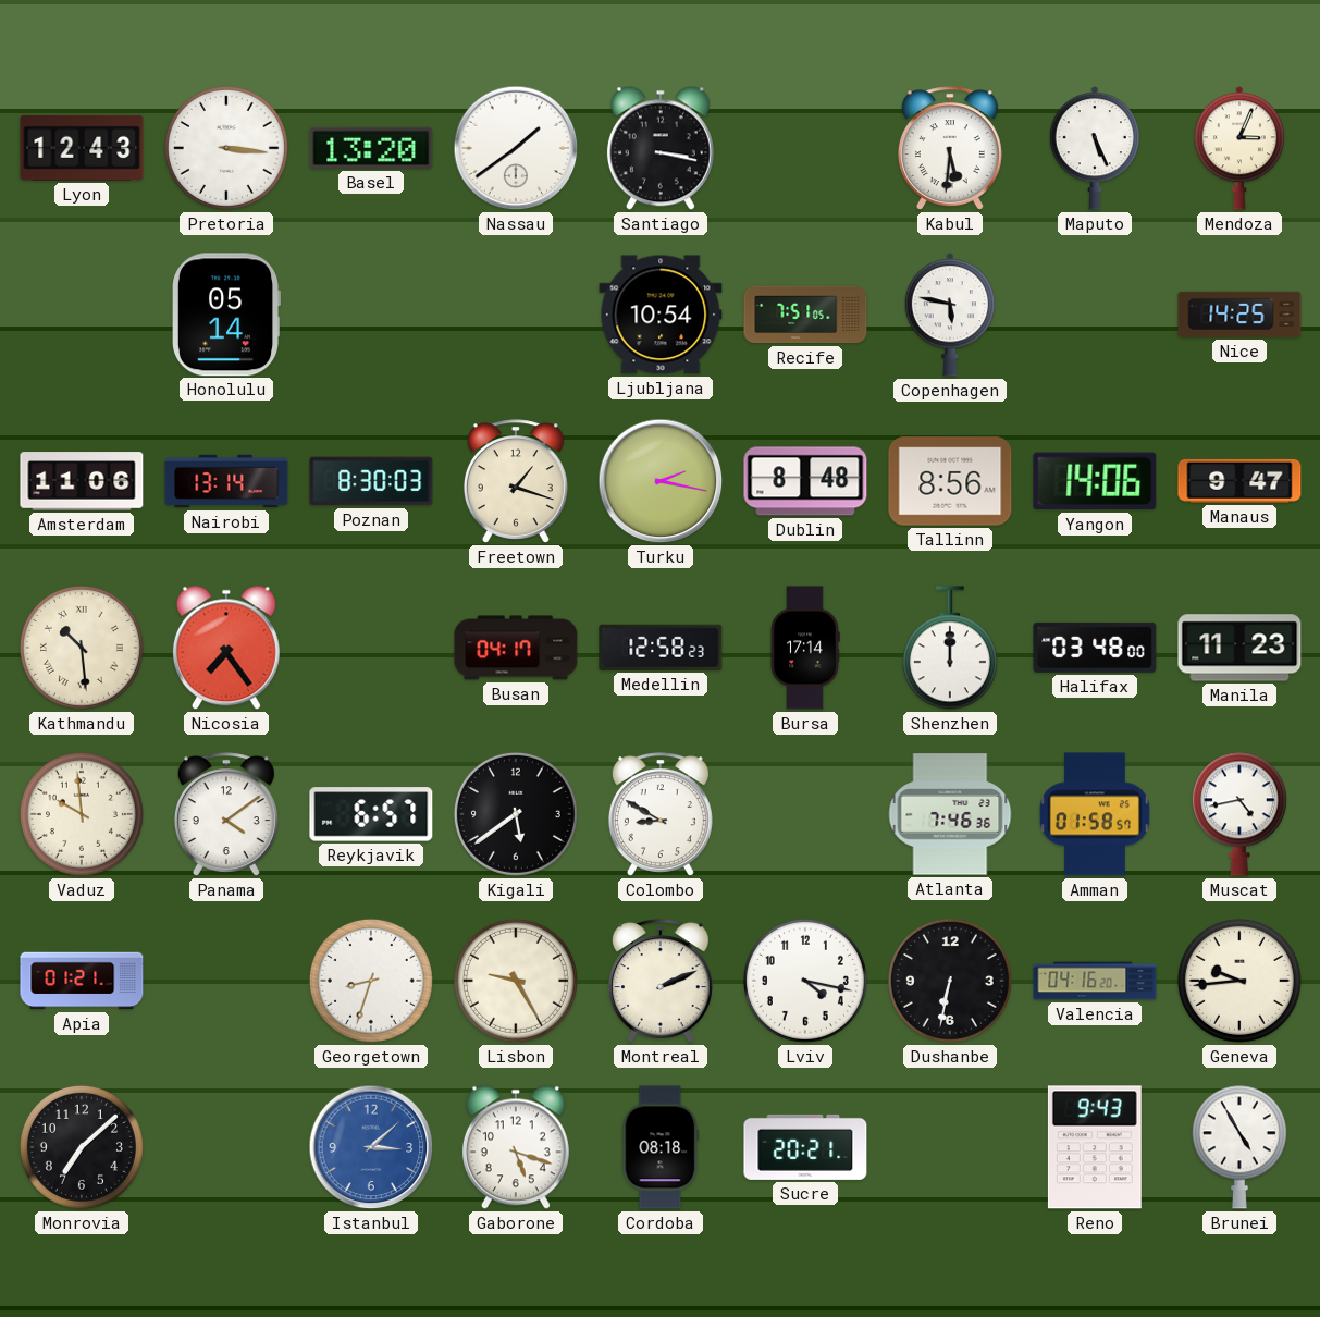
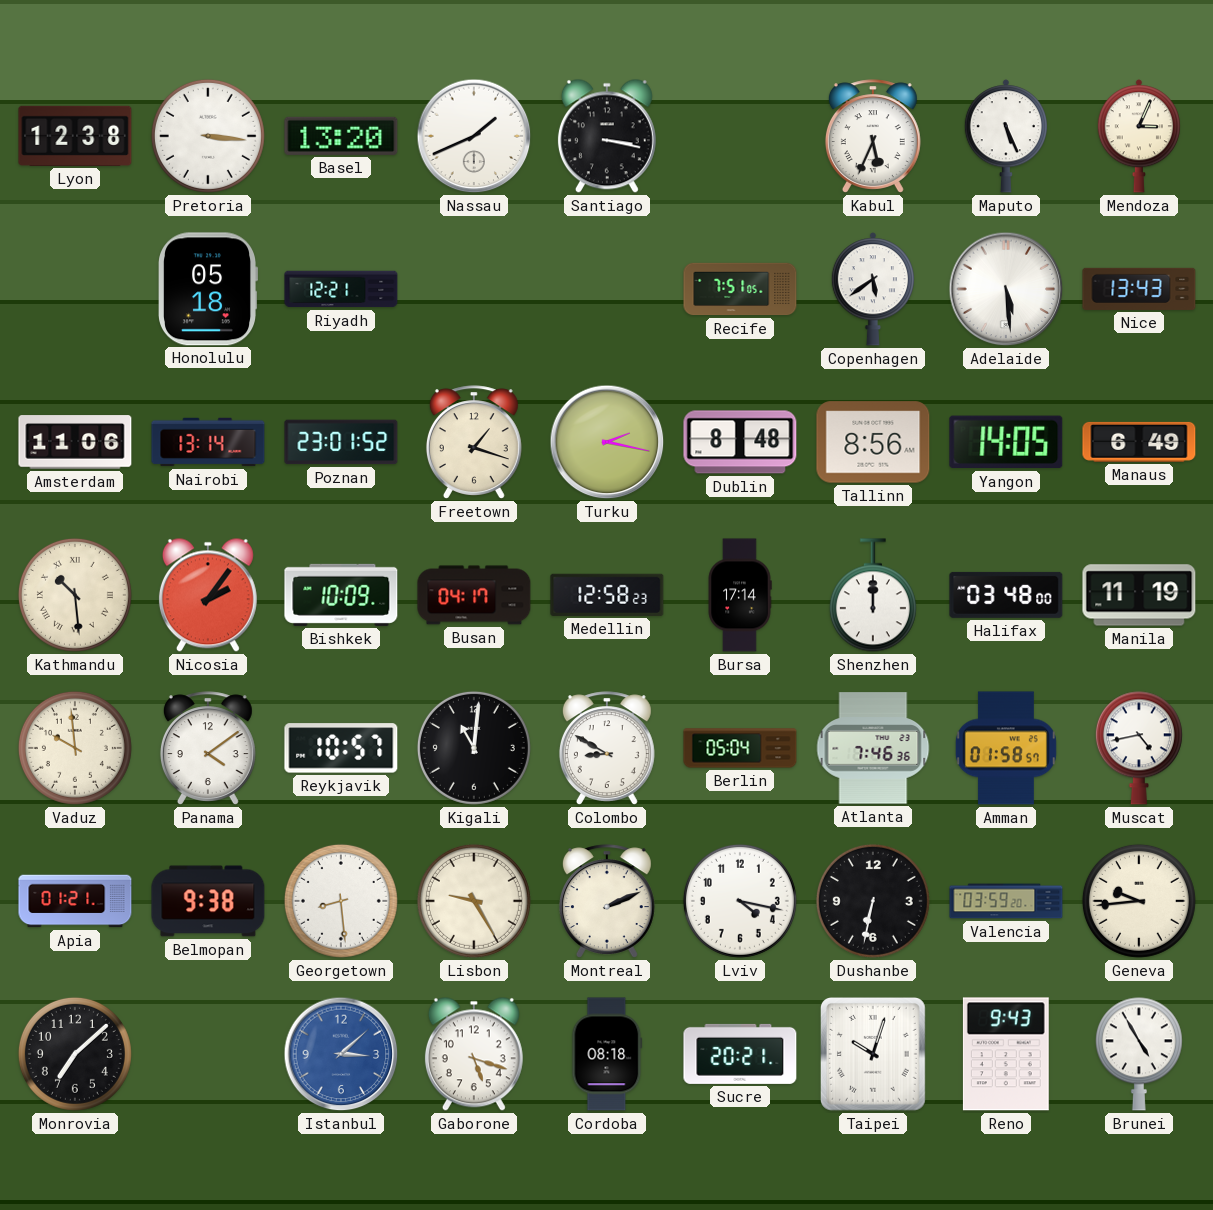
Lyon: 12:43 -> 12:38
Nassau: 1:39 -> 1:41
Kabul: 5:31 -> 5:34
Honolulu: 05:14 -> 05:18
Riyadh: none -> 12:21
Ljubljana: 10:54 -> none
Copenhagen: 5:47 -> 5:39
Adelaide: none -> 5:29
Nice: 14:25 -> 13:43
Poznan: 8:30 -> 23:01
Yangon: 14:06 -> 14:05
Manaus: 9:47 -> 6:49
Nicosia: 7:24 -> 2:06
Bishkek: none -> 10:09
Manila: 11:23 -> 11:19
Reykjavik: 6:57 -> 10:57
Kigali: 5:39 -> 11:01
Berlin: none -> 05:04
Belmopan: none -> 9:38
Georgetown: 8:33 -> 8:29
Valencia: 04:16 -> 03:59
Taipei: none -> 10:03
